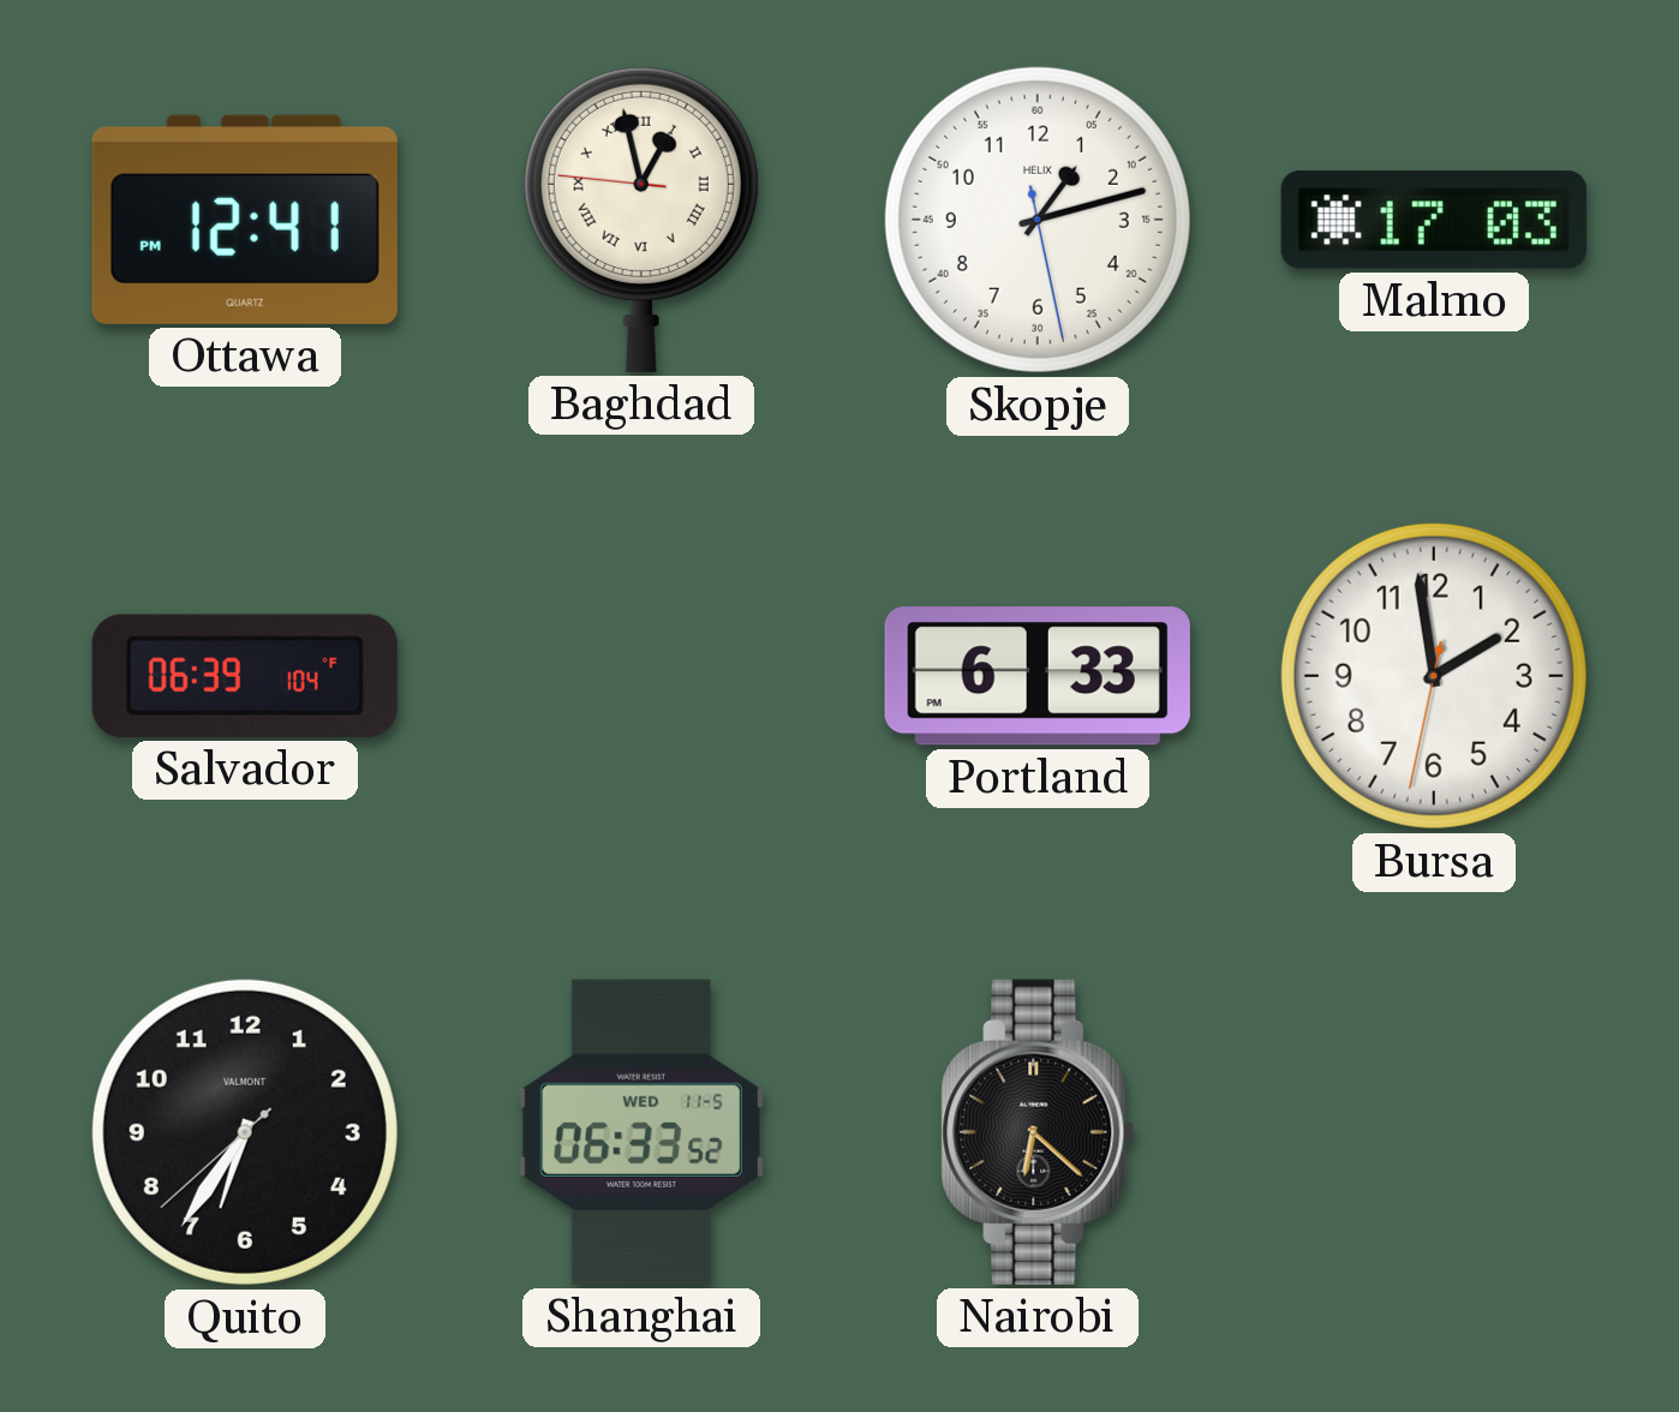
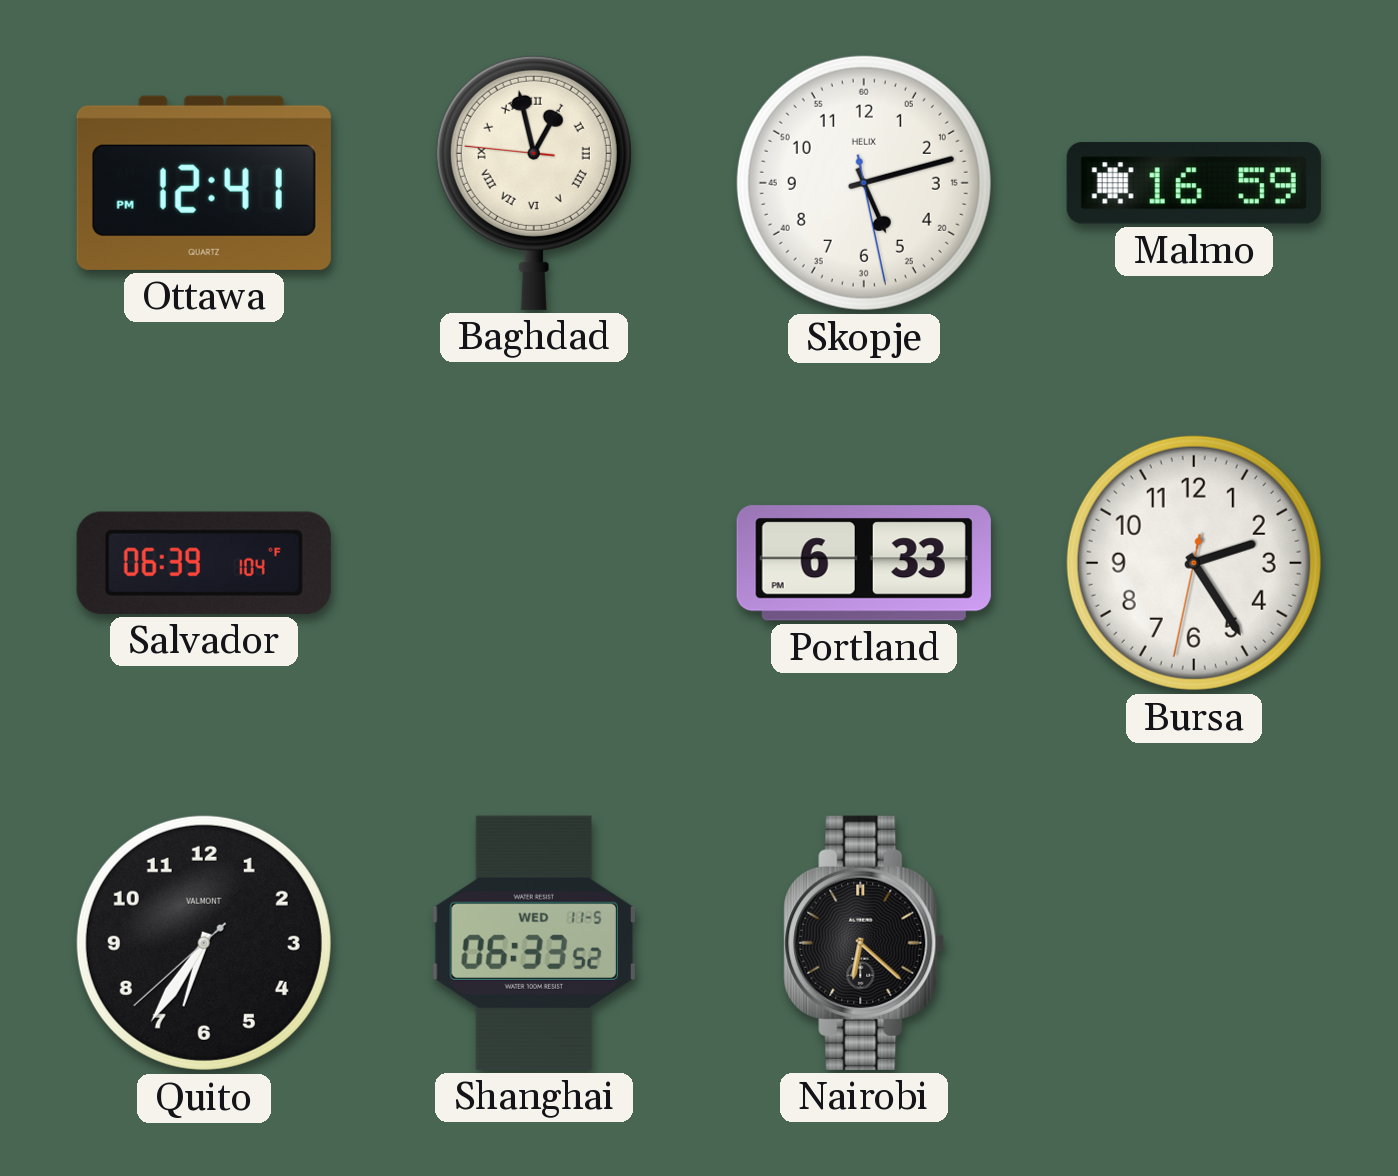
Skopje: 1:12 -> 5:12
Malmo: 17:03 -> 16:59
Bursa: 1:58 -> 2:24
